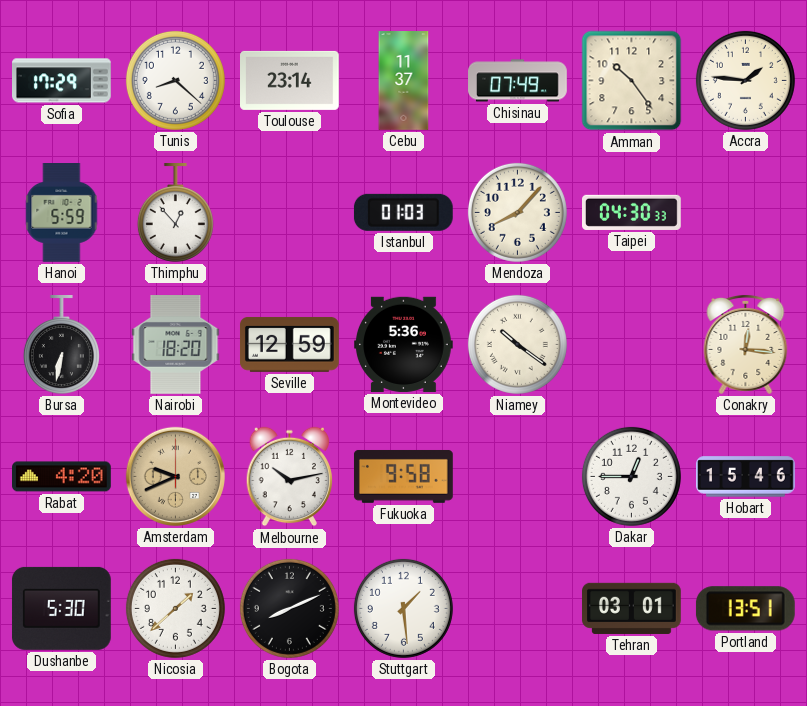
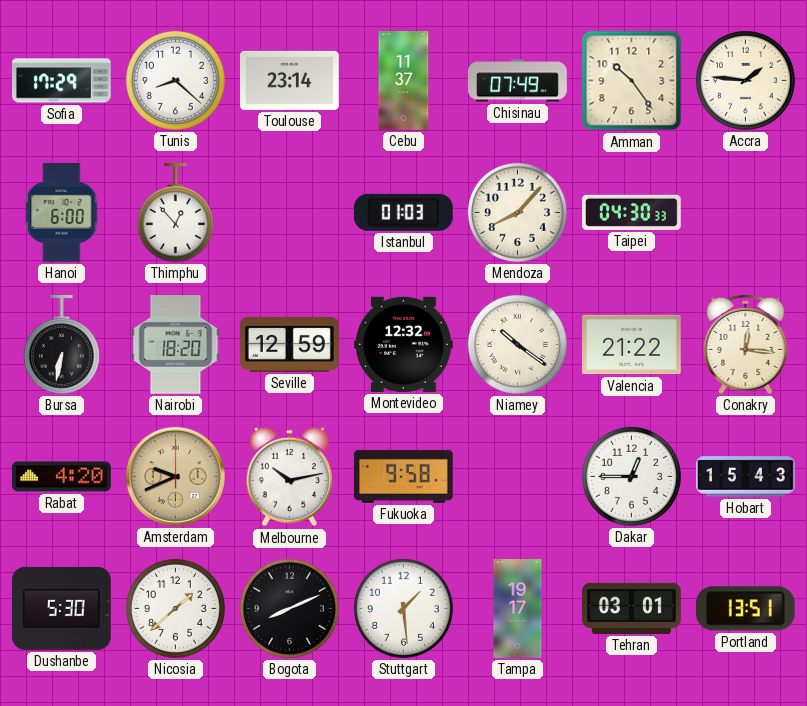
Hanoi: 5:59 -> 6:00
Montevideo: 5:36 -> 12:32
Valencia: none -> 21:22
Hobart: 15:46 -> 15:43
Tampa: none -> 19:17
